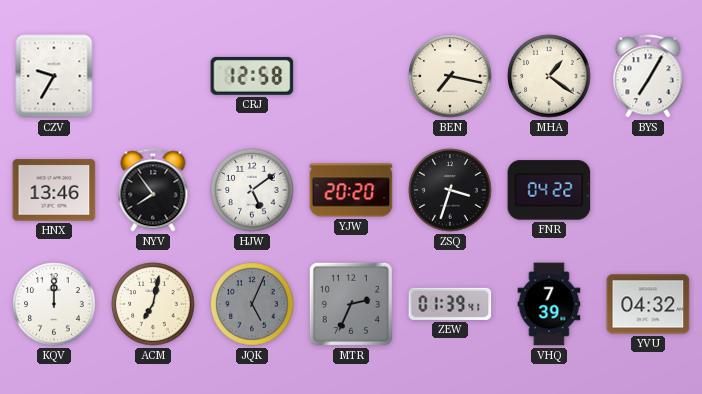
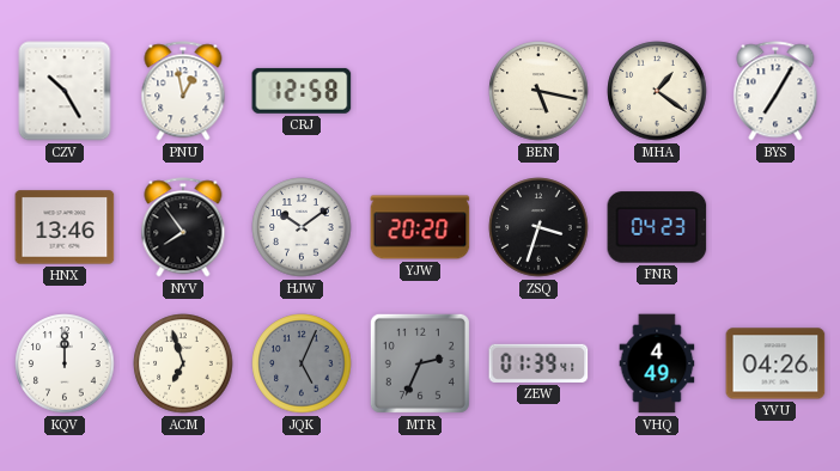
CZV: 9:35 -> 10:25
PNU: none -> 12:58
BEN: 7:17 -> 5:17
HJW: 5:09 -> 10:09
FNR: 04:22 -> 04:23
ACM: 7:02 -> 6:57
VHQ: 7:39 -> 4:49
YVU: 04:32 -> 04:26
